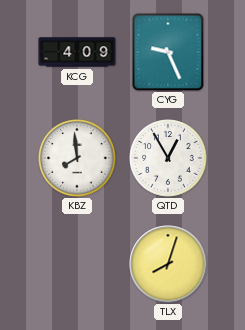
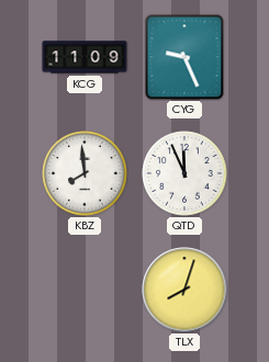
KCG: 4:09 -> 11:09
QTD: 12:55 -> 11:56
